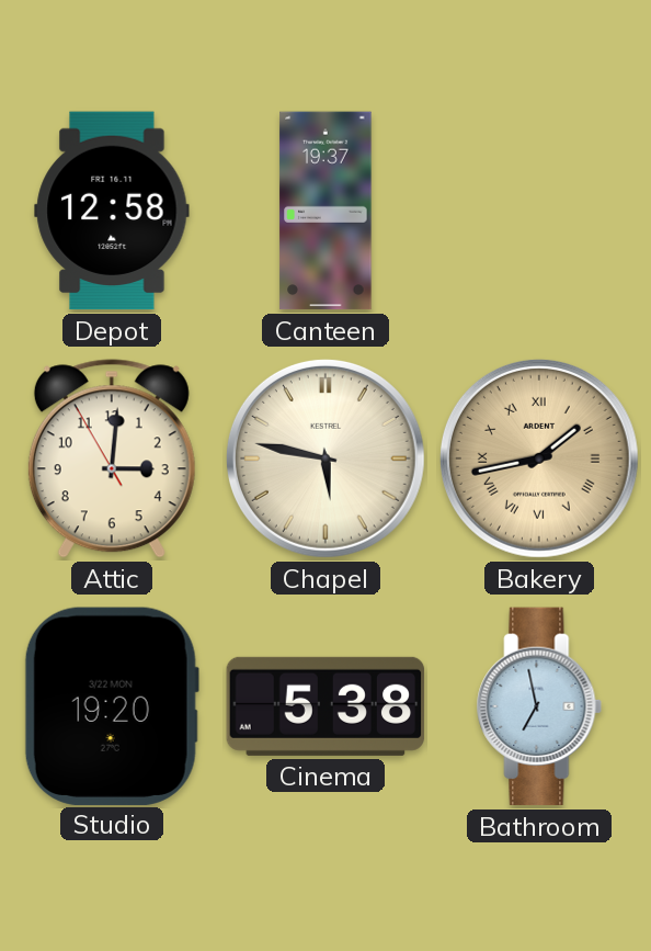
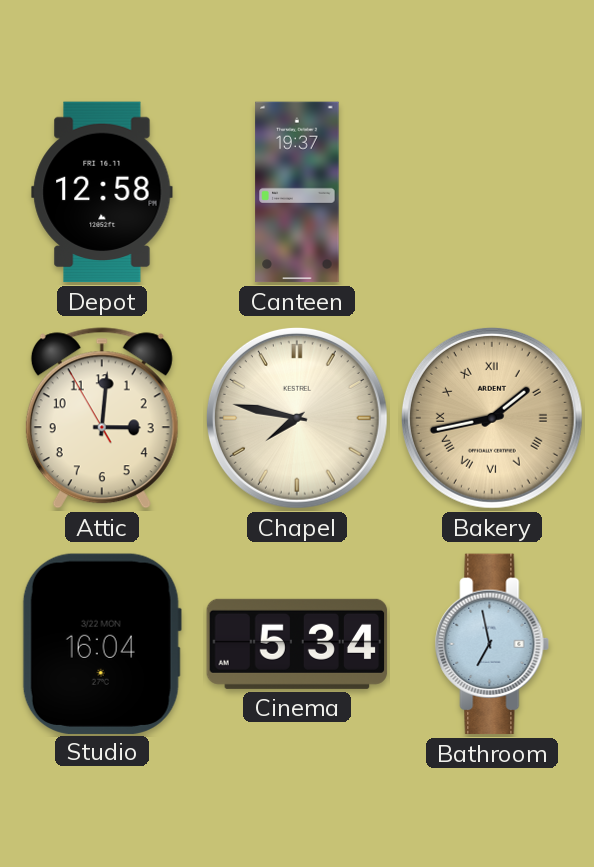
Chapel: 5:47 -> 7:47
Studio: 19:20 -> 16:04
Cinema: 5:38 -> 5:34
